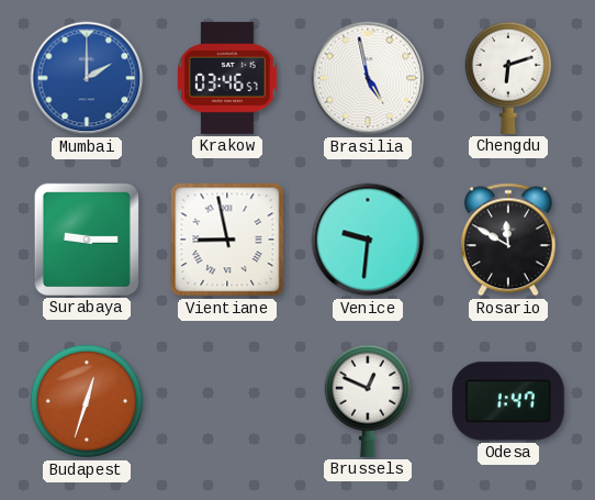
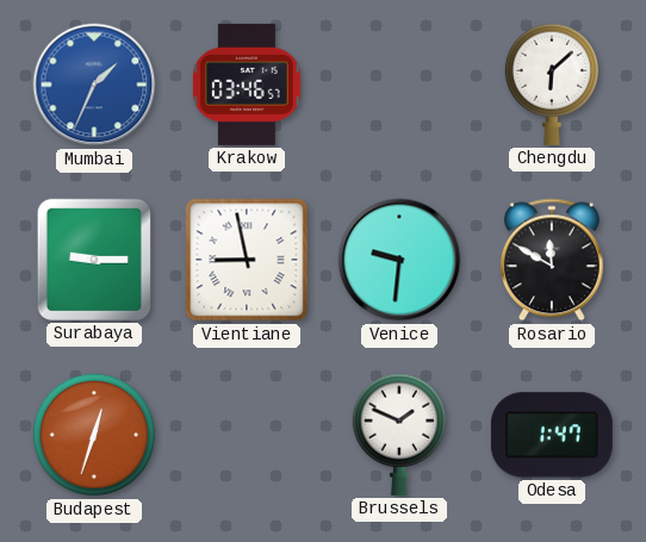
Mumbai: 2:00 -> 1:34
Brasilia: 4:58 -> none
Chengdu: 6:12 -> 6:08
Brussels: 12:49 -> 1:49
